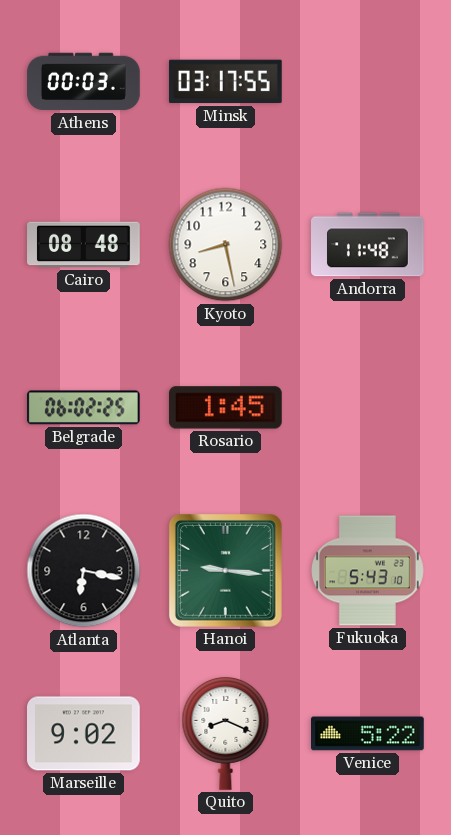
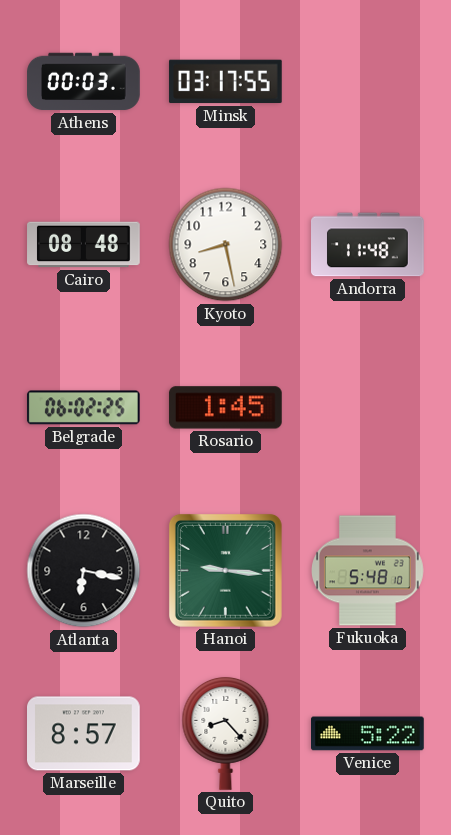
Fukuoka: 5:43 -> 5:48
Marseille: 9:02 -> 8:57
Quito: 8:19 -> 8:23
